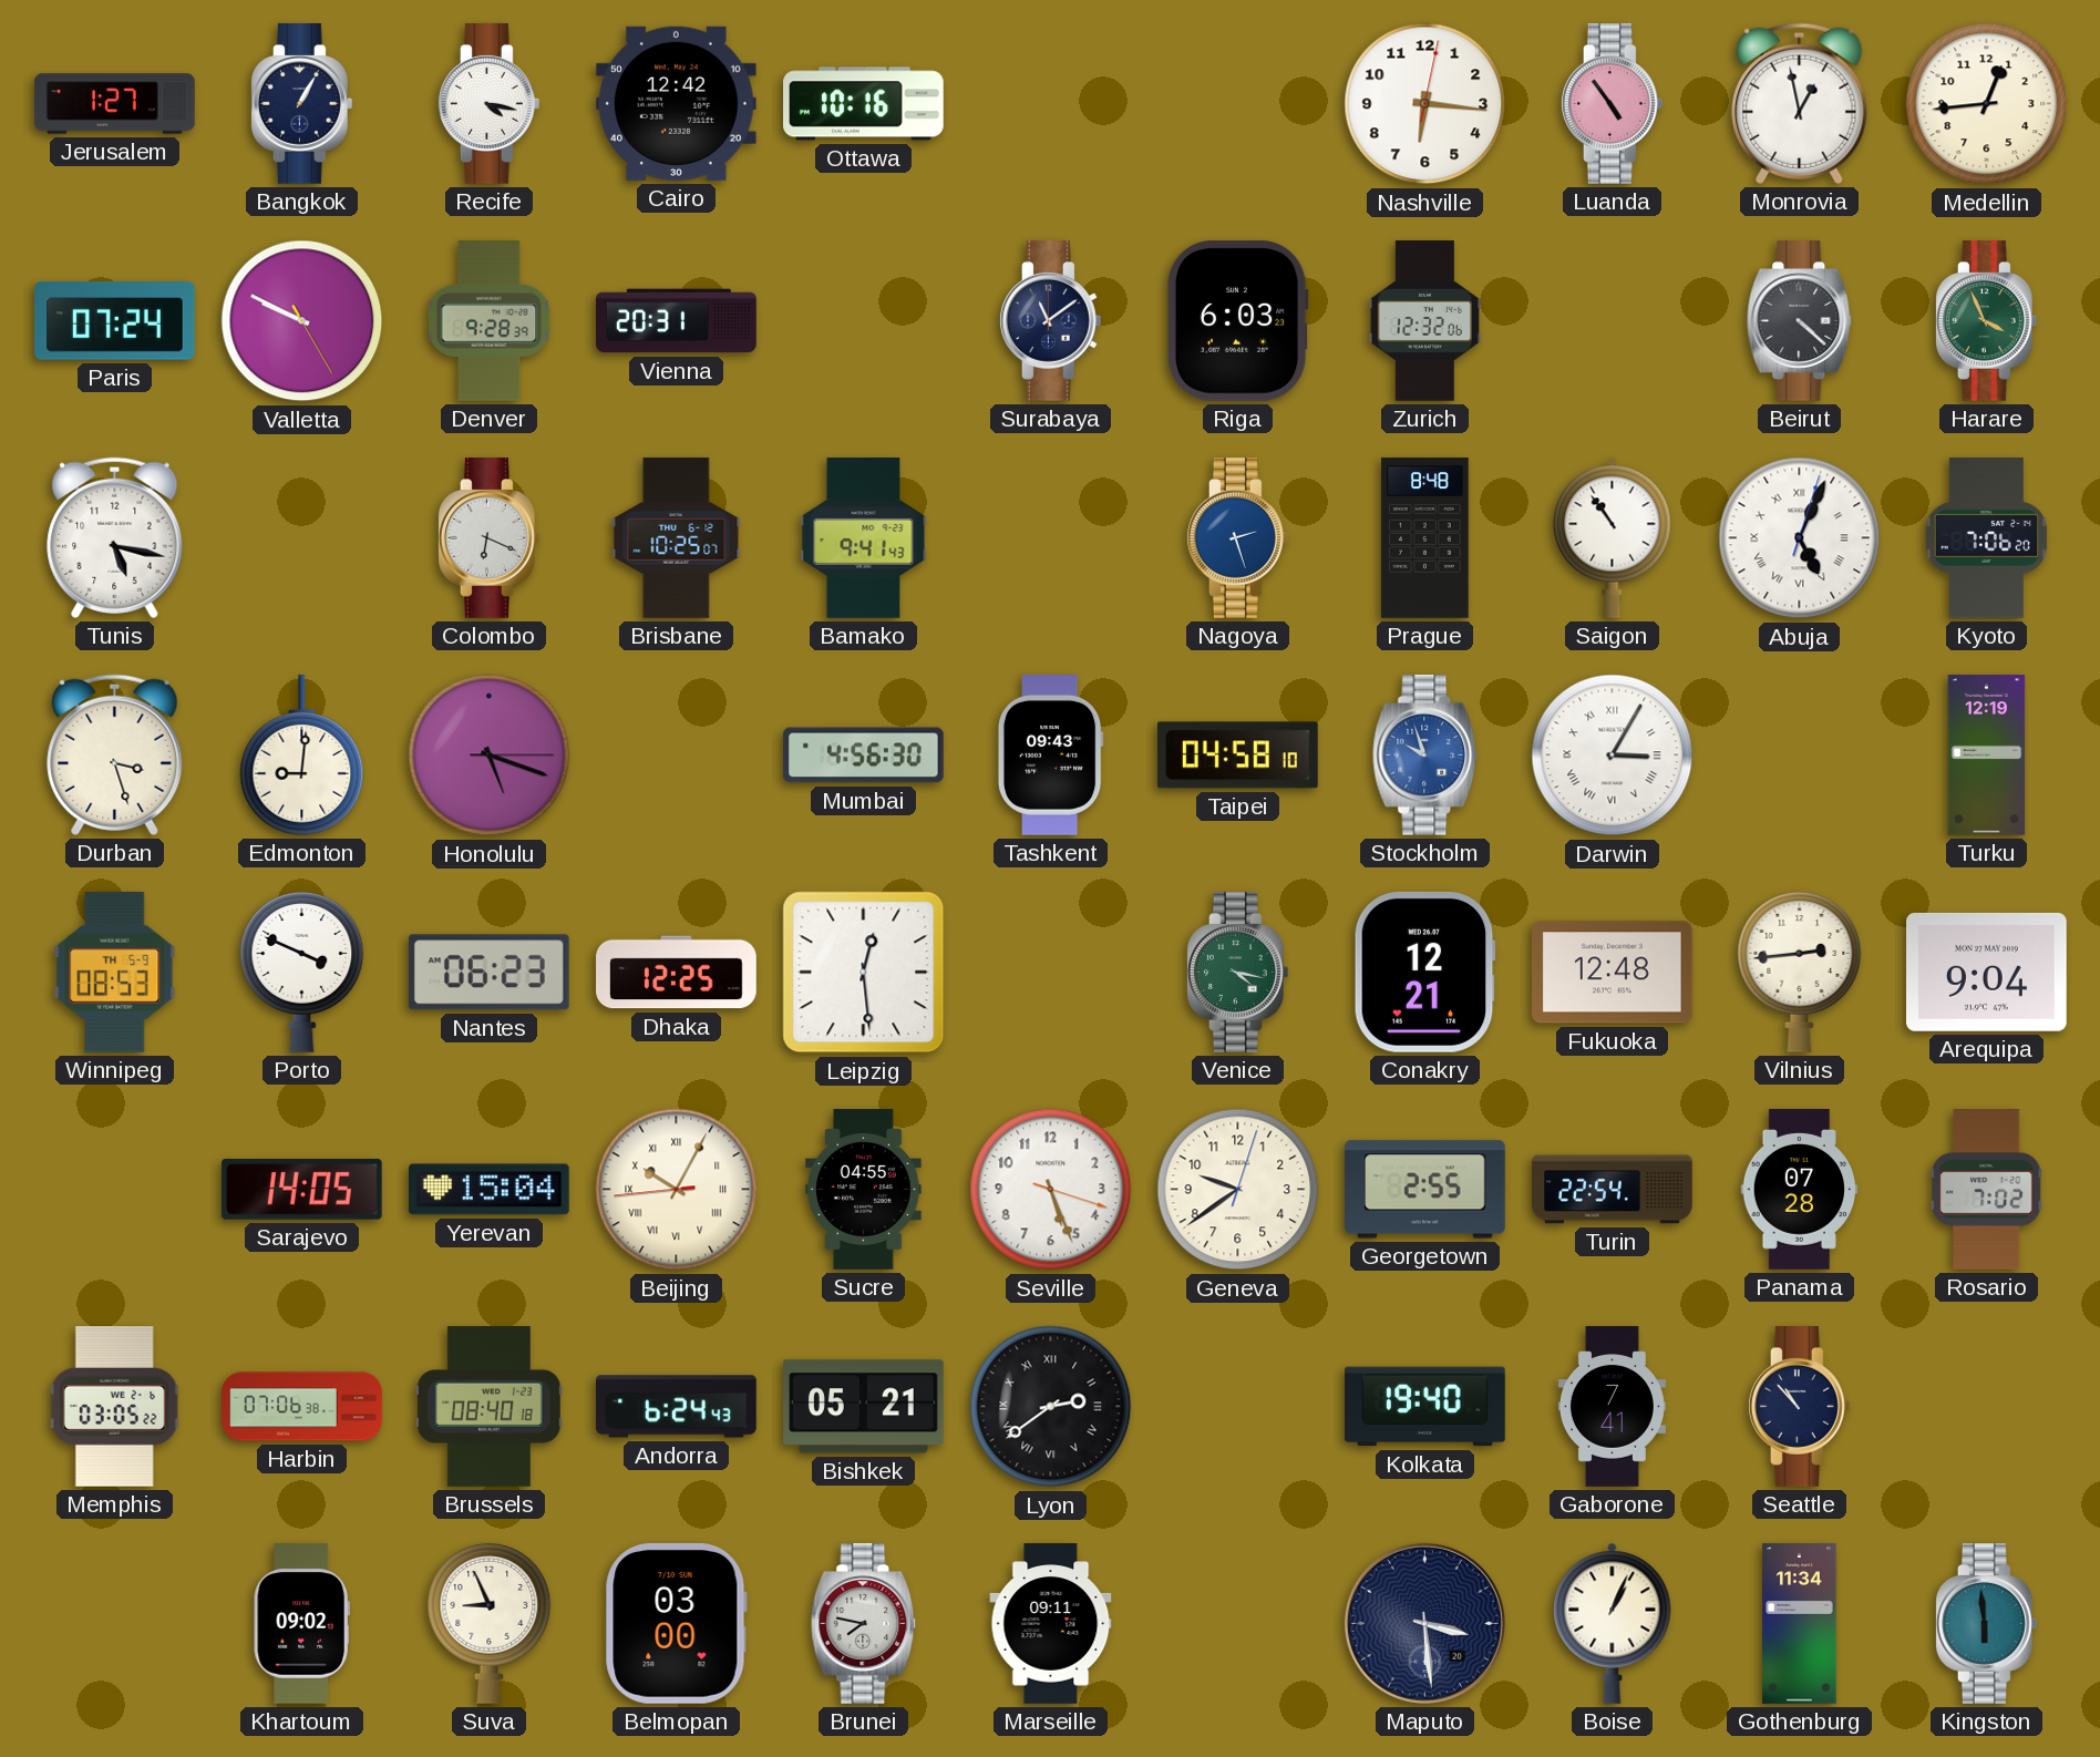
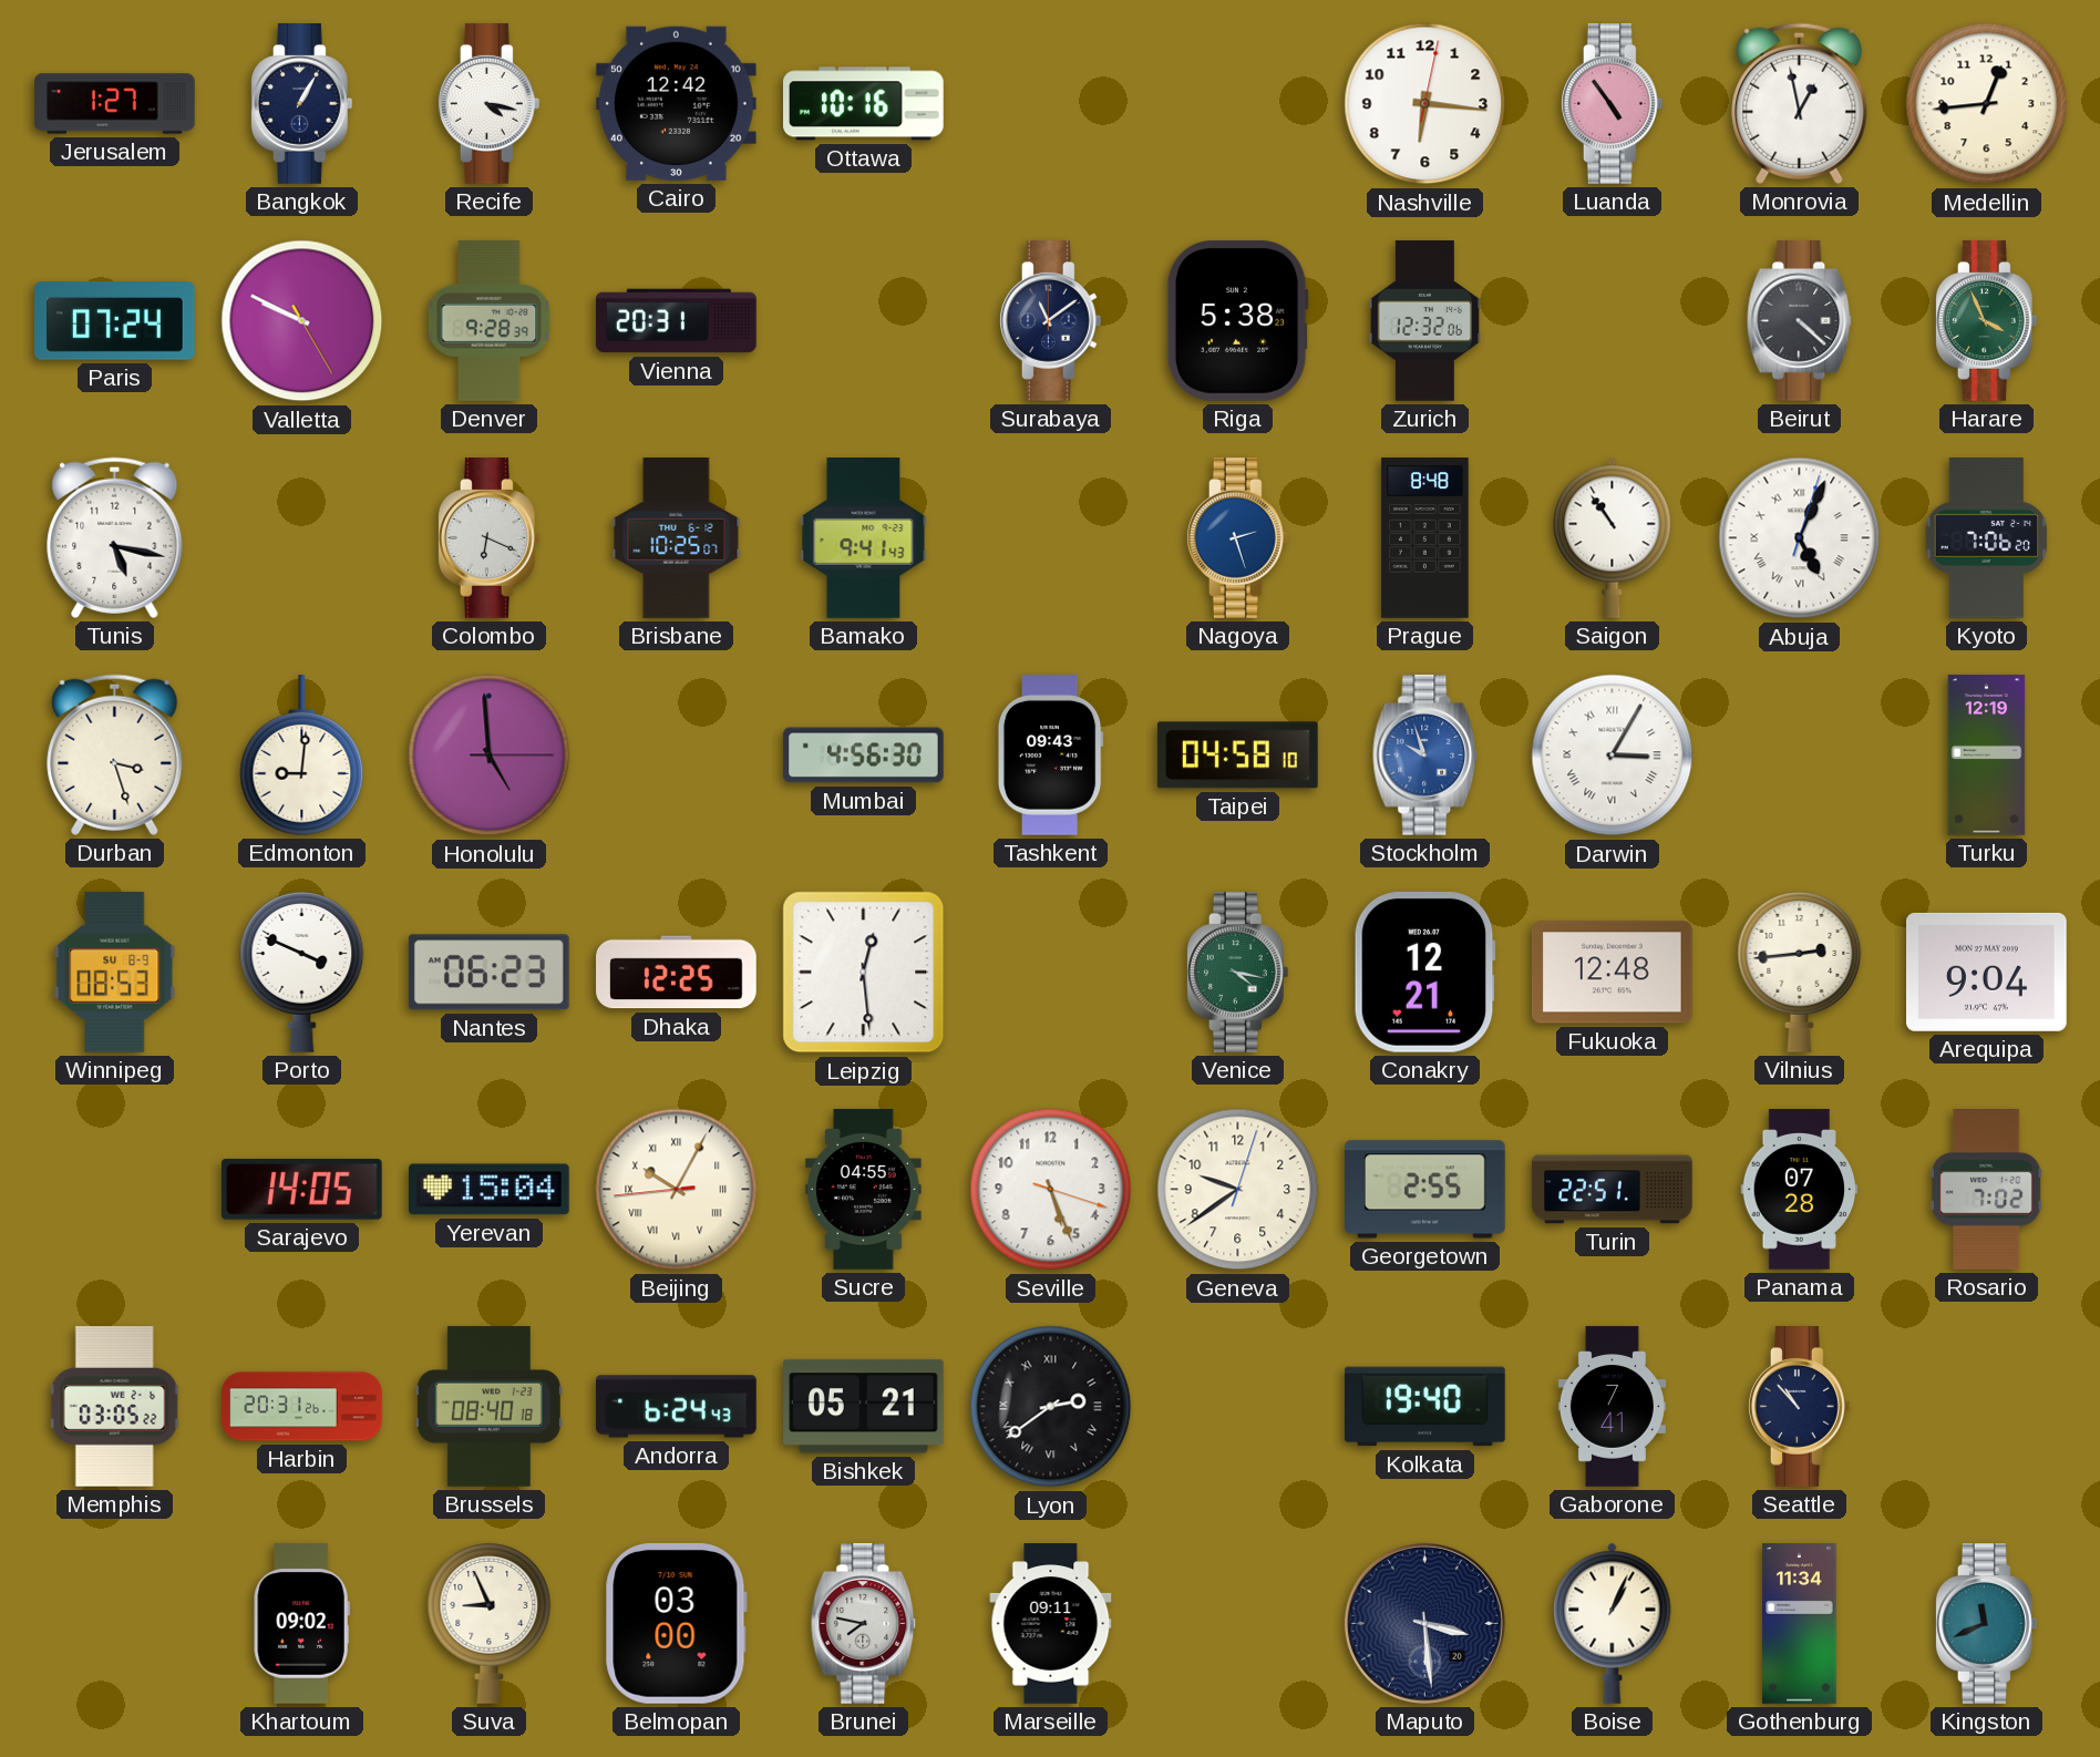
Riga: 6:03 -> 5:38
Honolulu: 5:18 -> 4:59
Winnipeg date: TH 5-9 -> SU 8-9
Turin: 22:54 -> 22:51
Harbin: 07:06 -> 20:31
Kingston: 5:59 -> 11:41
